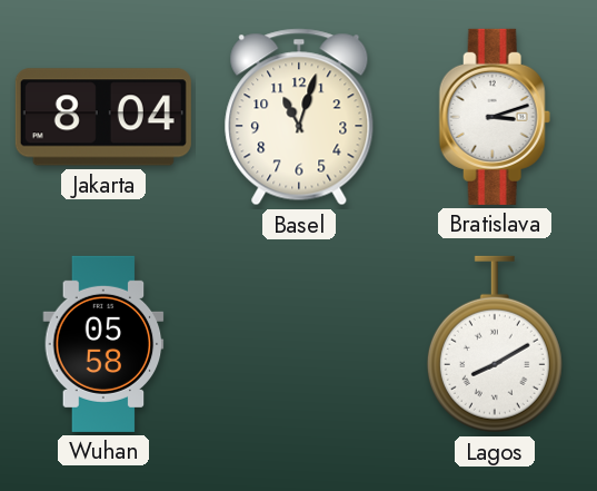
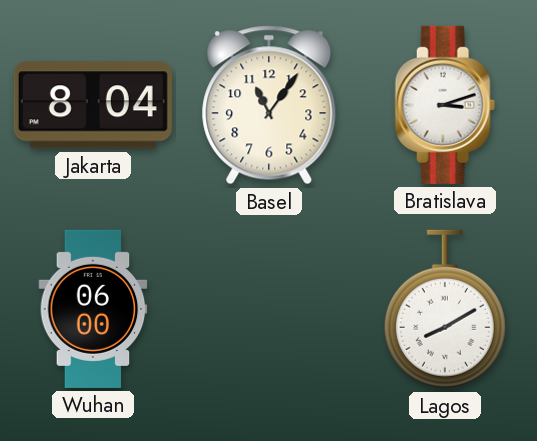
Basel: 11:03 -> 11:06
Wuhan: 05:58 -> 06:00
